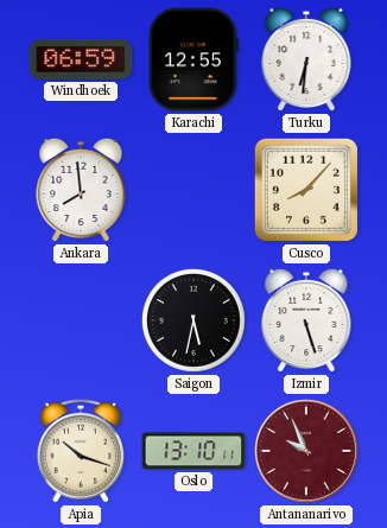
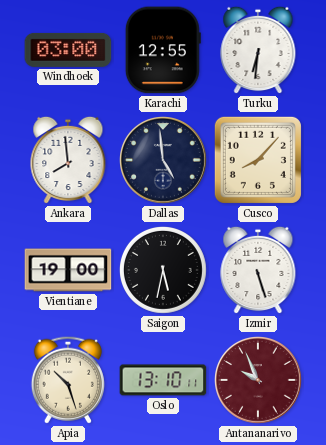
Windhoek: 06:59 -> 03:00
Dallas: none -> 4:59
Vientiane: none -> 19:00
Apia: 10:18 -> 10:27
